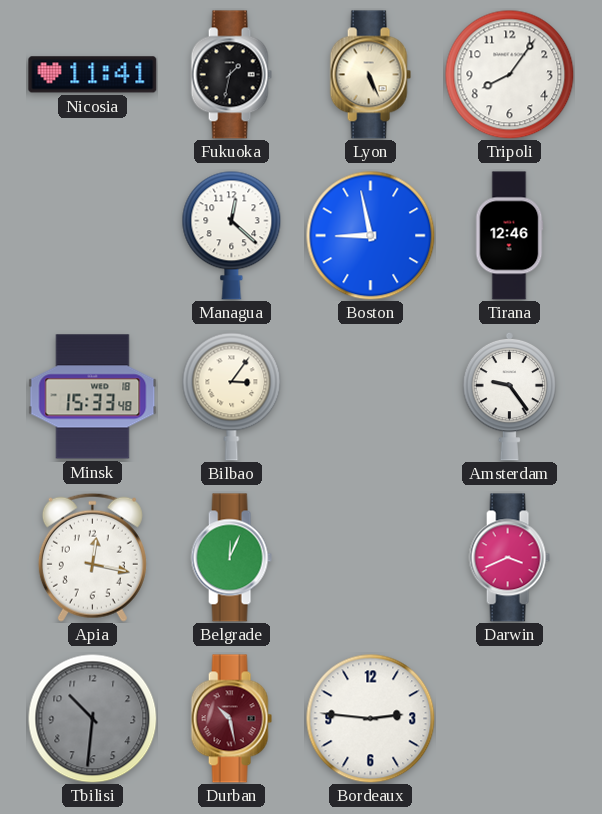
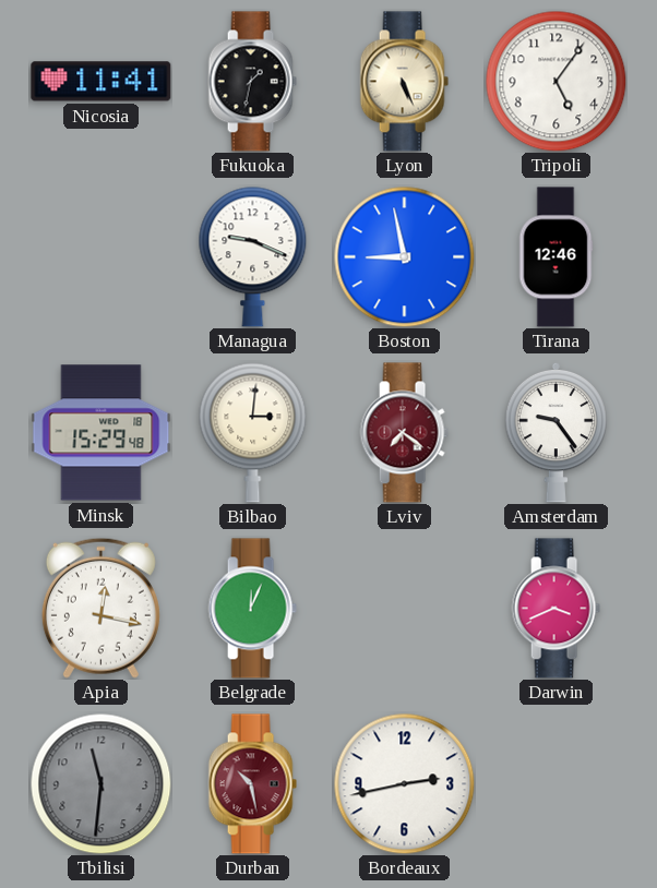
Tripoli: 8:06 -> 5:06
Managua: 12:22 -> 9:19
Minsk: 15:33 -> 15:29
Bilbao: 3:06 -> 3:01
Lviv: none -> 7:21
Tbilisi: 10:31 -> 11:31
Bordeaux: 2:46 -> 2:43
